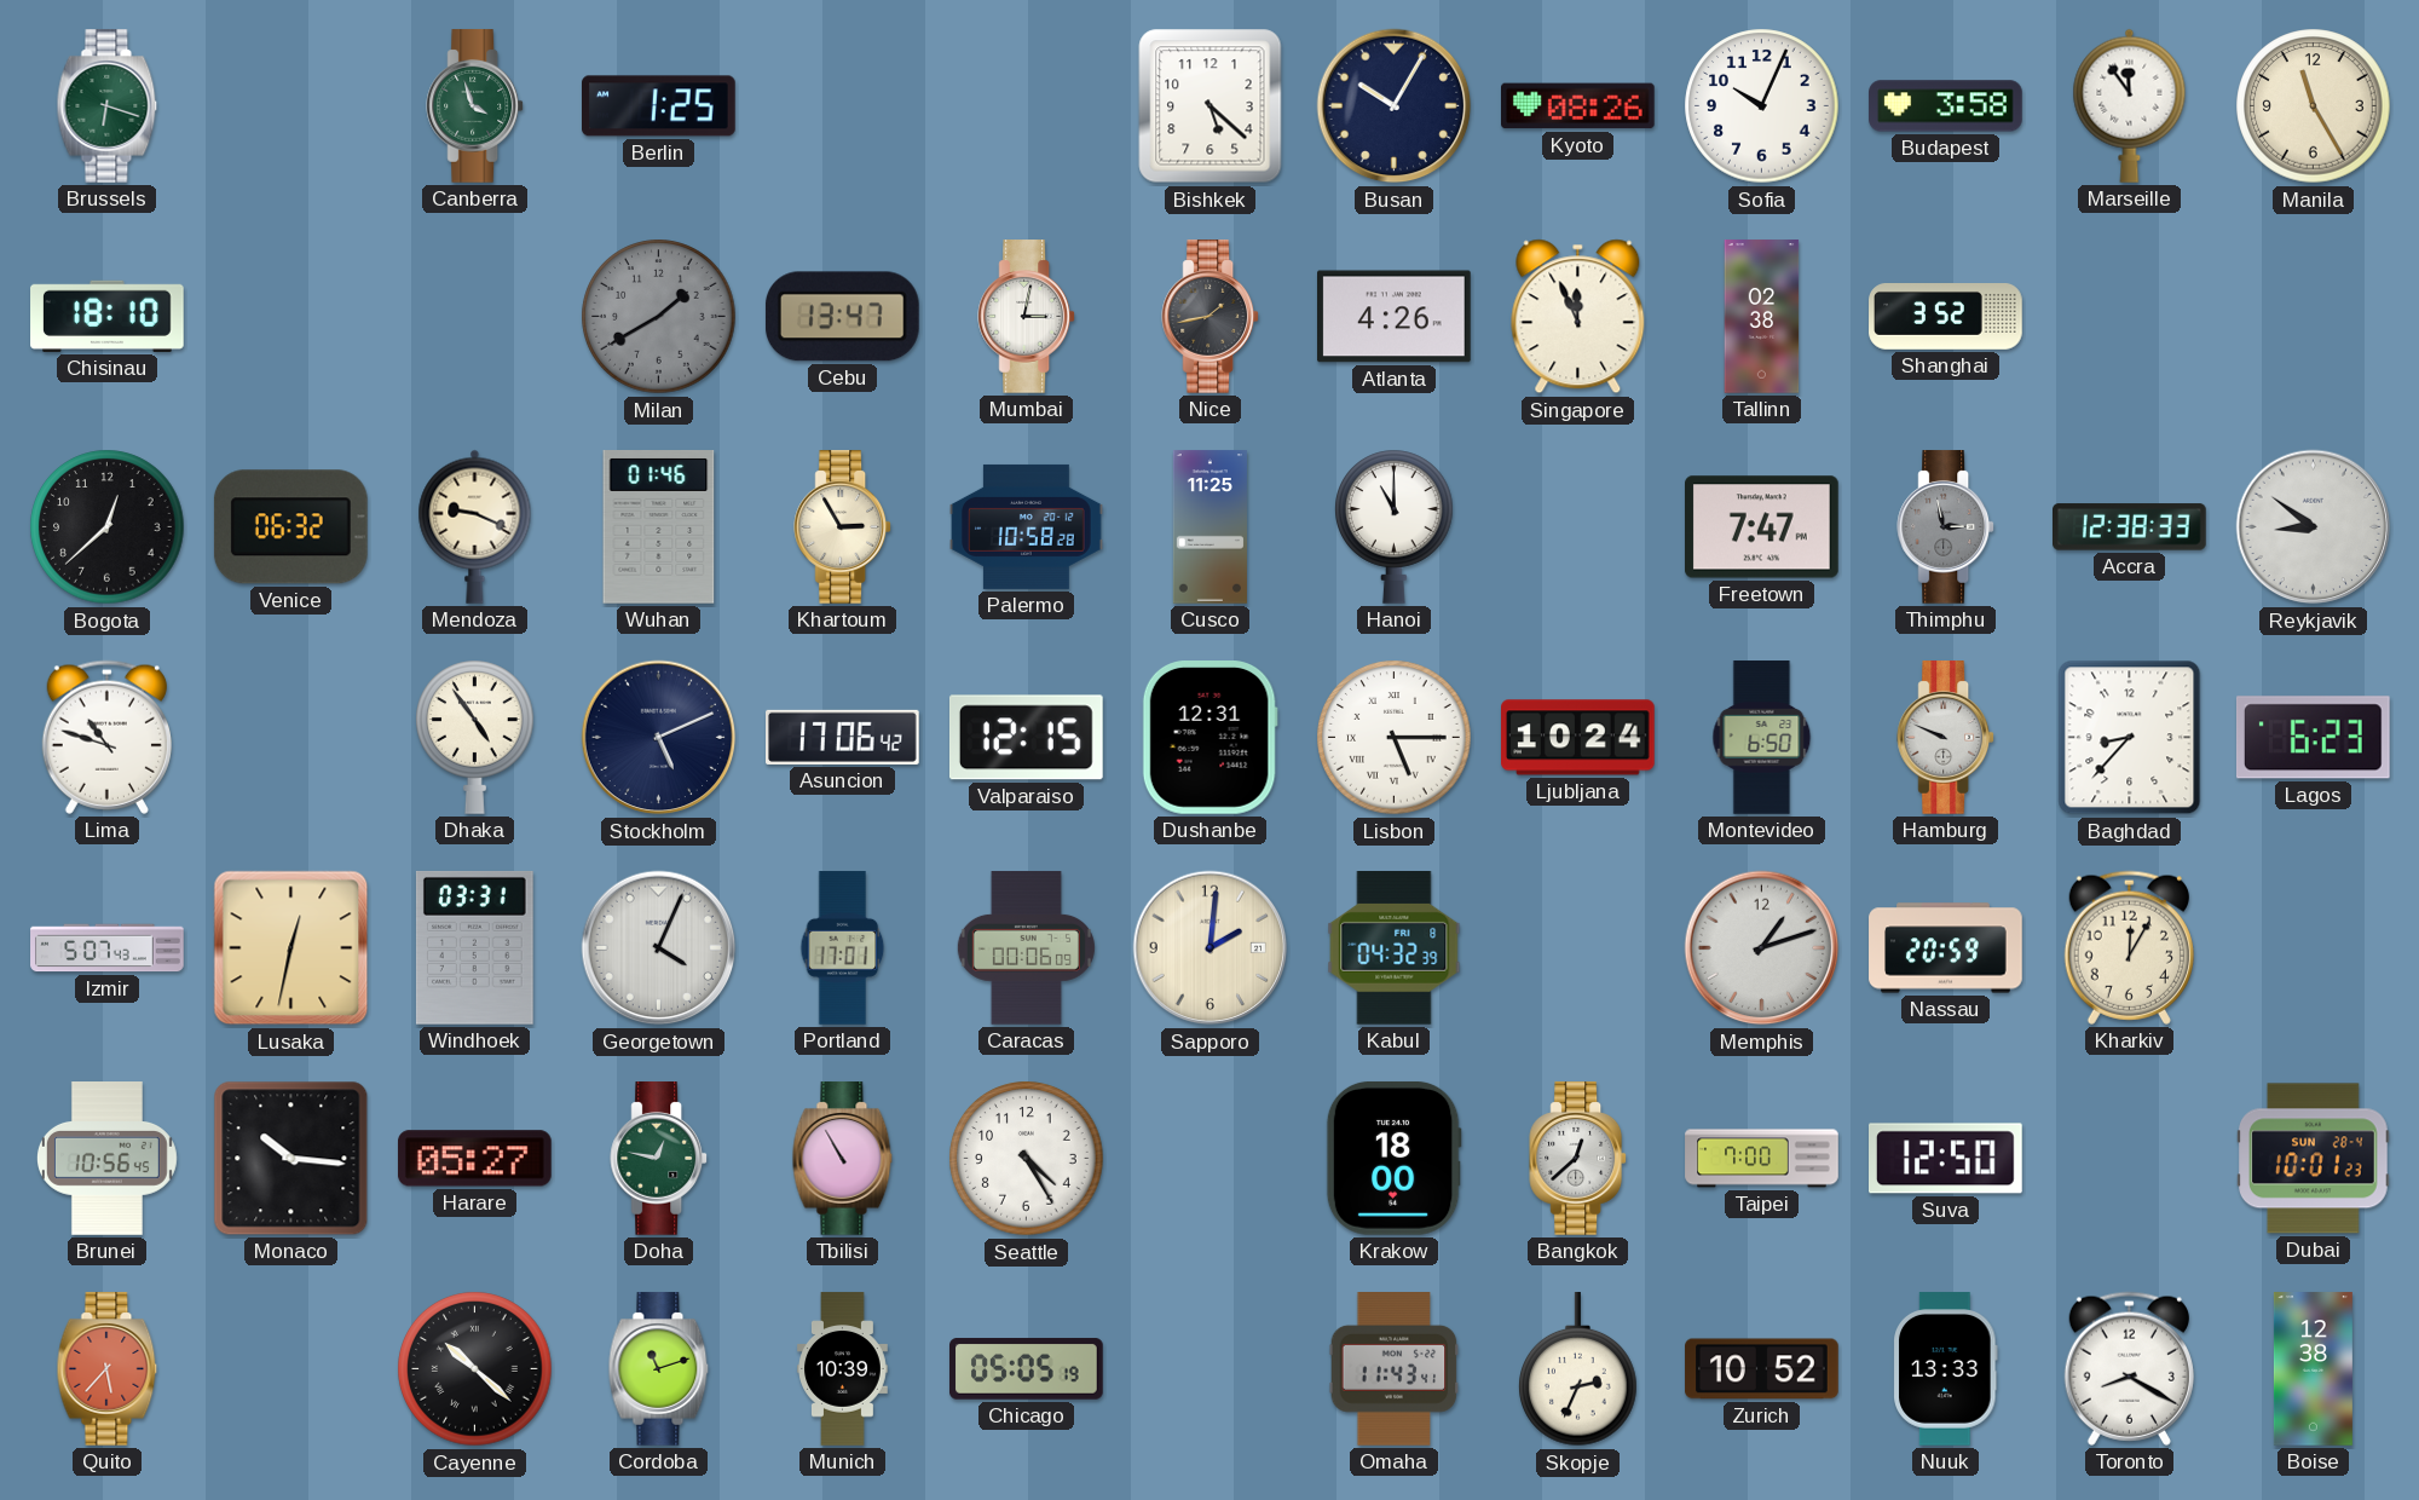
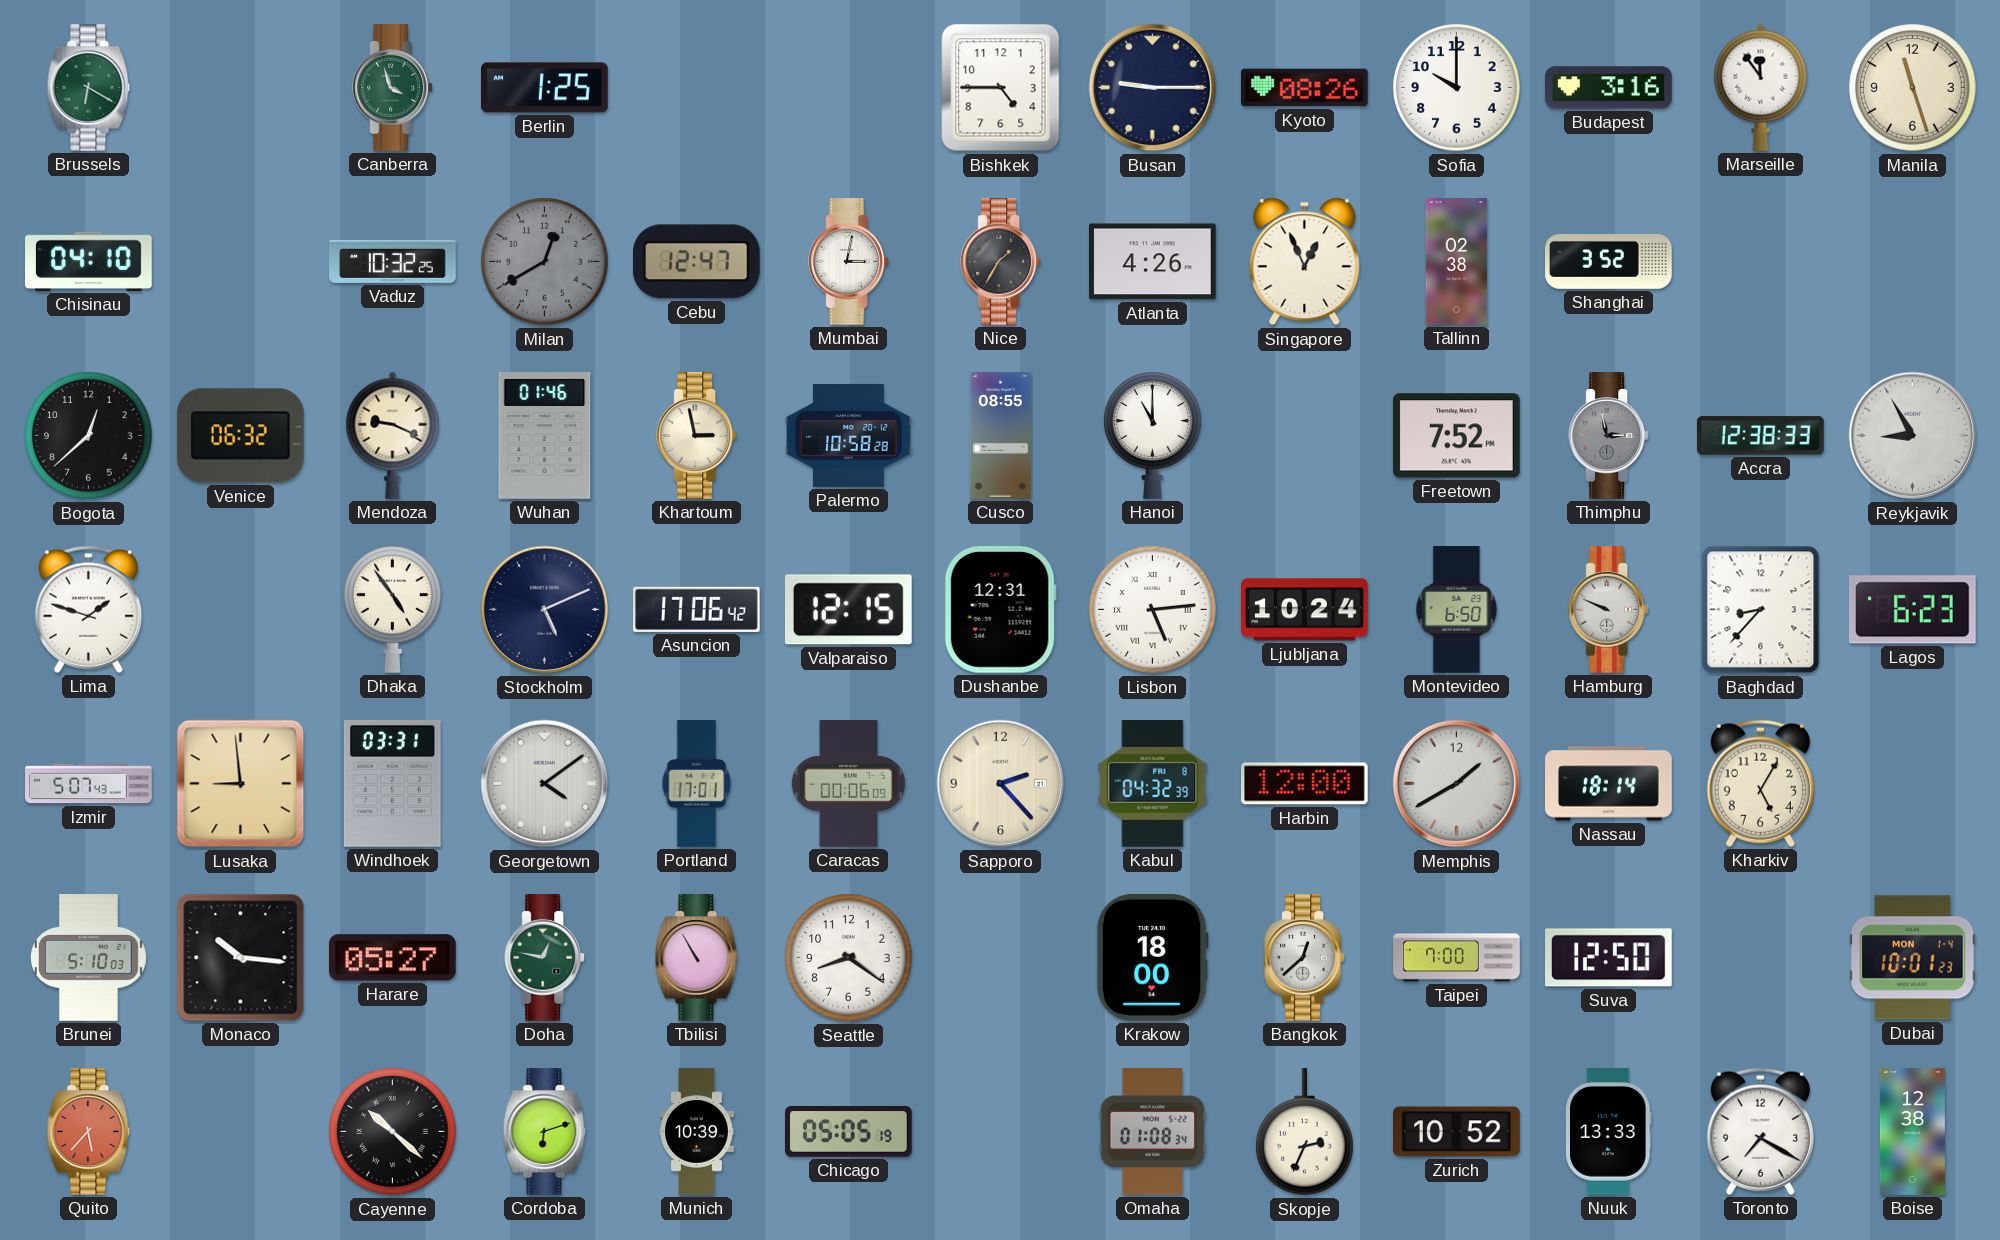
Brussels: 6:18 -> 6:20
Bishkek: 5:22 -> 4:45
Busan: 10:05 -> 9:15
Sofia: 10:04 -> 10:00
Budapest: 3:58 -> 3:16
Manila: 11:25 -> 11:27
Chisinau: 18:10 -> 04:10
Vaduz: none -> 10:32
Milan: 1:40 -> 12:40
Cebu: 13:47 -> 12:47
Nice: 1:43 -> 1:35
Singapore: 11:56 -> 12:56
Khartoum: 2:55 -> 2:58
Cusco: 11:25 -> 08:55
Freetown: 7:47 -> 7:52
Reykjavik: 8:51 -> 8:55
Lima: 10:48 -> 1:48
Lisbon: 5:15 -> 5:14
Lusaka: 12:32 -> 8:59
Georgetown: 4:04 -> 4:09
Sapporo: 2:01 -> 2:23
Harbin: none -> 12:00
Memphis: 1:12 -> 1:40
Nassau: 20:59 -> 18:14
Kharkiv: 12:05 -> 5:05
Brunei: 10:56 -> 5:10
Seattle: 4:25 -> 8:21
Dubai date: SUN 28-4 -> MON 1-4
Cordoba: 11:12 -> 6:12
Omaha: 11:43 -> 01:08
Toronto: 8:20 -> 7:20
